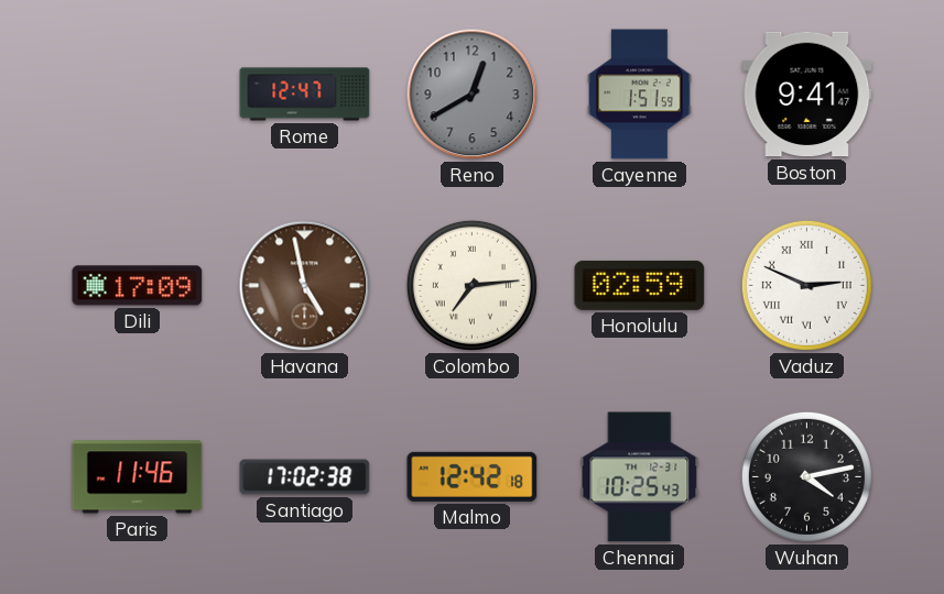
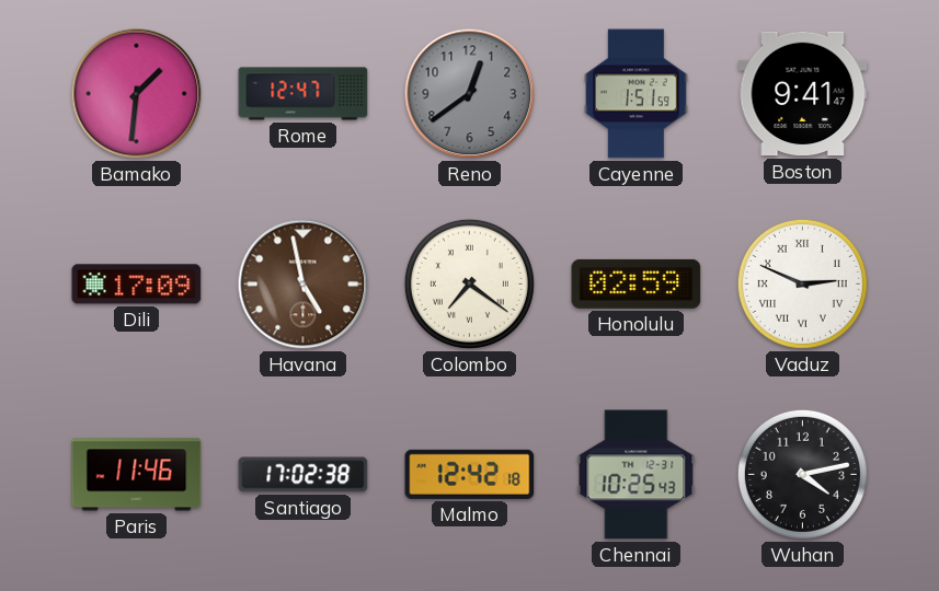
Bamako: none -> 1:31
Reno: 12:40 -> 12:39
Colombo: 7:14 -> 7:21
